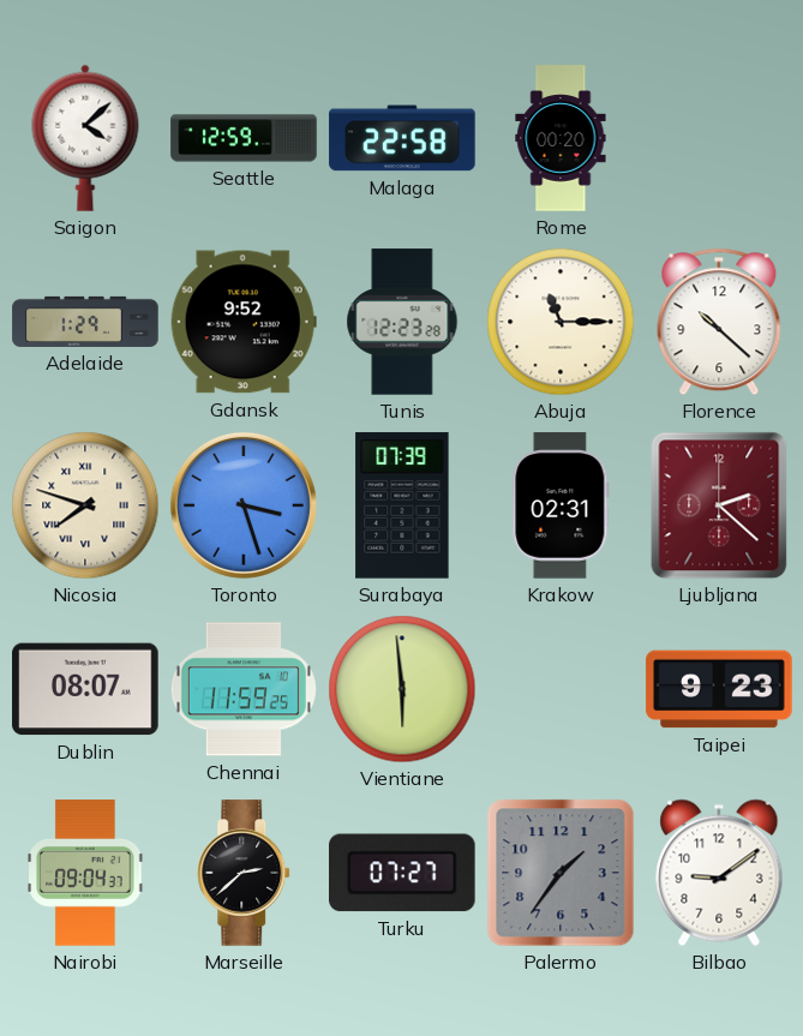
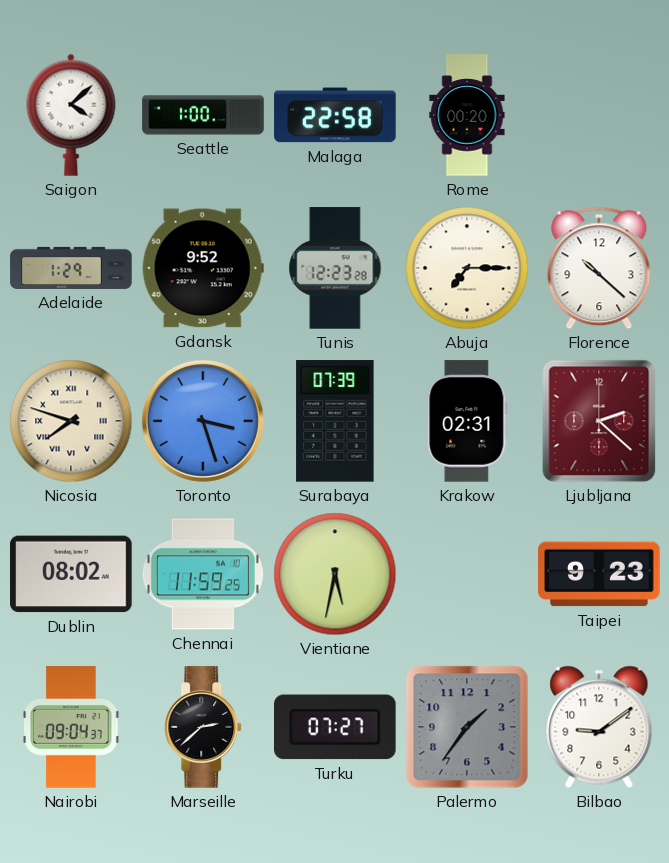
Seattle: 12:59 -> 1:00
Abuja: 11:15 -> 7:15
Dublin: 08:07 -> 08:02
Vientiane: 5:59 -> 5:32
